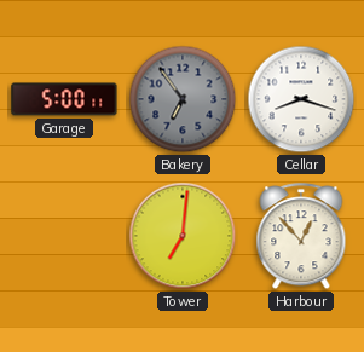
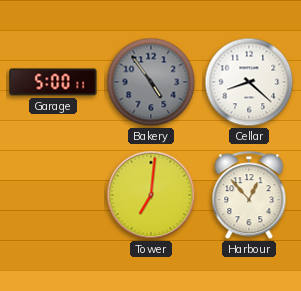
Bakery: 6:54 -> 4:54
Cellar: 8:18 -> 8:22
